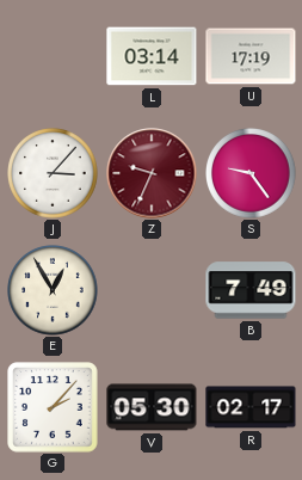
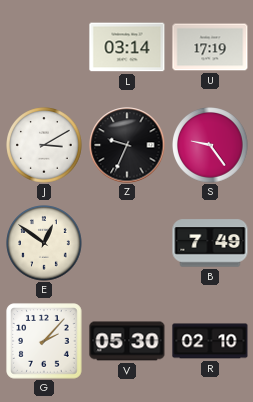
J: 3:07 -> 3:10
Z dial: burgundy -> black
E: 12:55 -> 12:51
R: 02:17 -> 02:10
